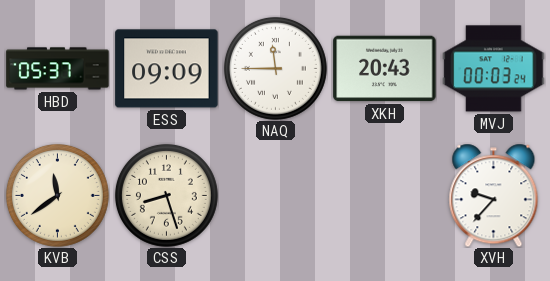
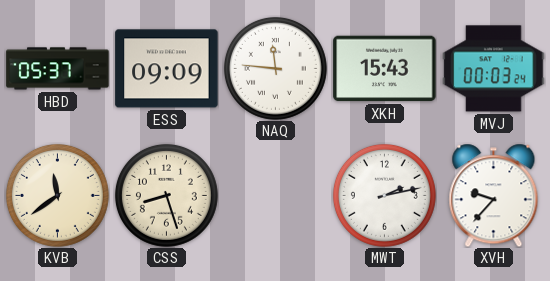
NAQ: 11:45 -> 11:46
XKH: 20:43 -> 15:43
MWT: none -> 2:13
